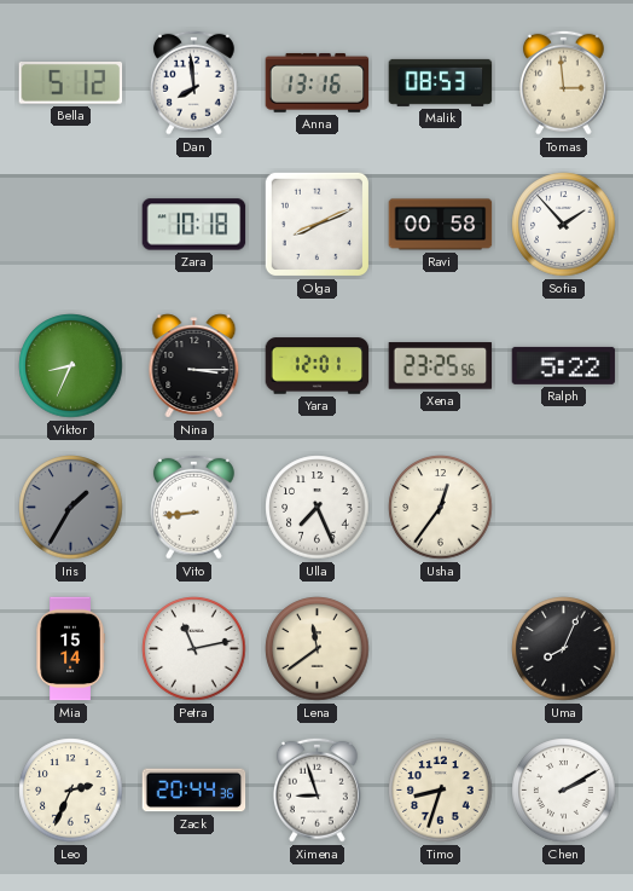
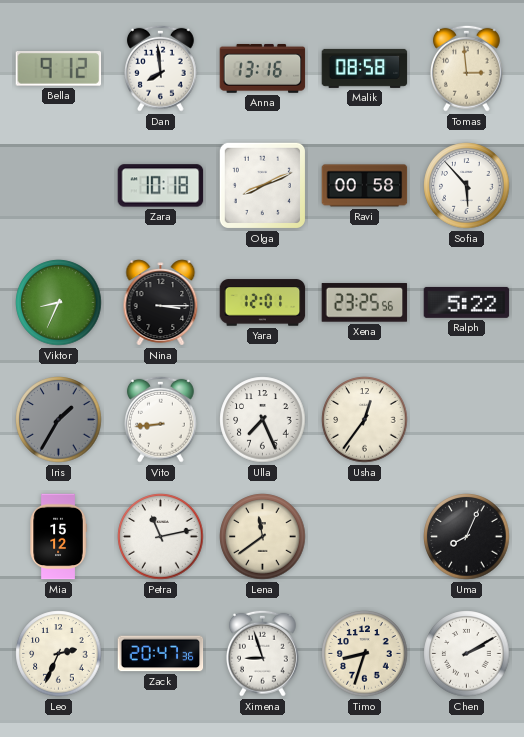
Bella: 5:12 -> 9:12
Malik: 08:53 -> 08:58
Sofia: 1:53 -> 5:53
Mia: 15:14 -> 15:12
Zack: 20:44 -> 20:47
